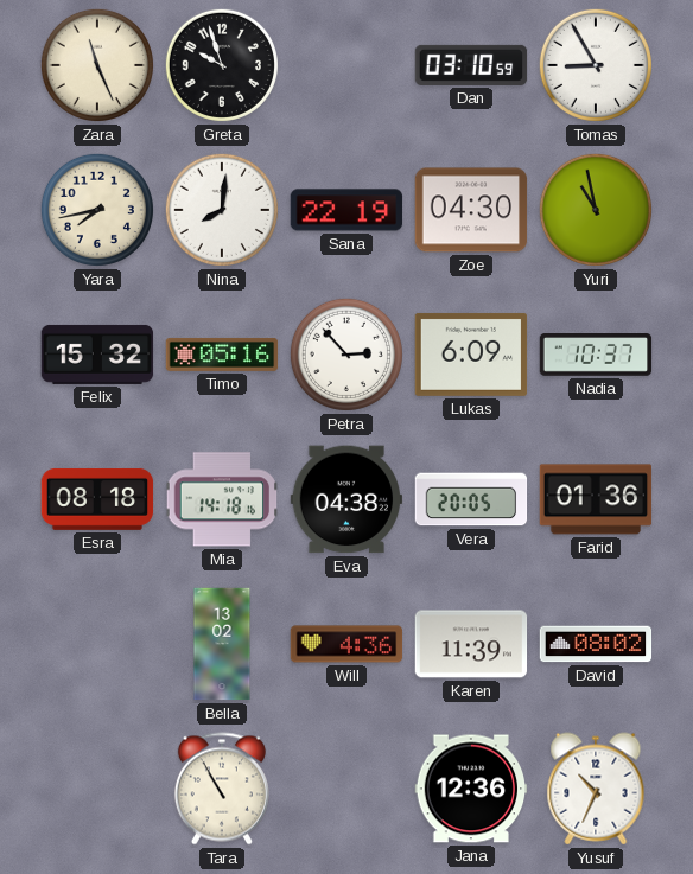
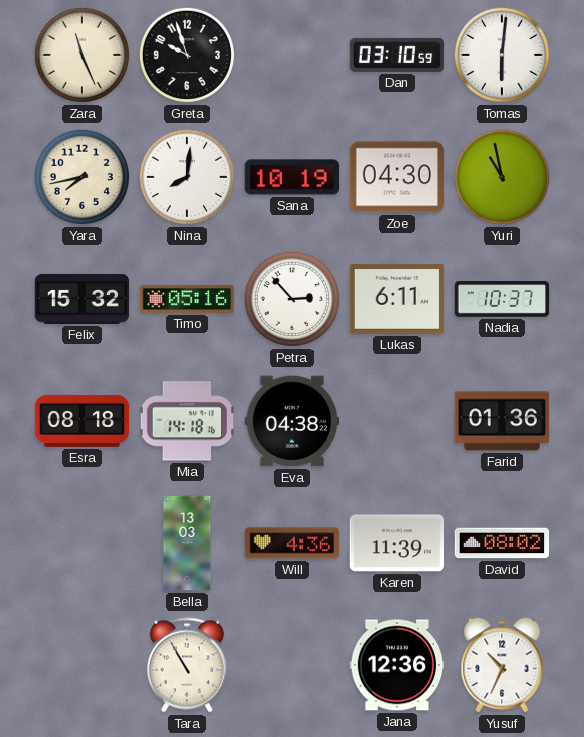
Tomas: 8:55 -> 6:01
Sana: 22:19 -> 10:19
Lukas: 6:09 -> 6:11
Vera: 20:05 -> none
Bella: 13:02 -> 13:03
